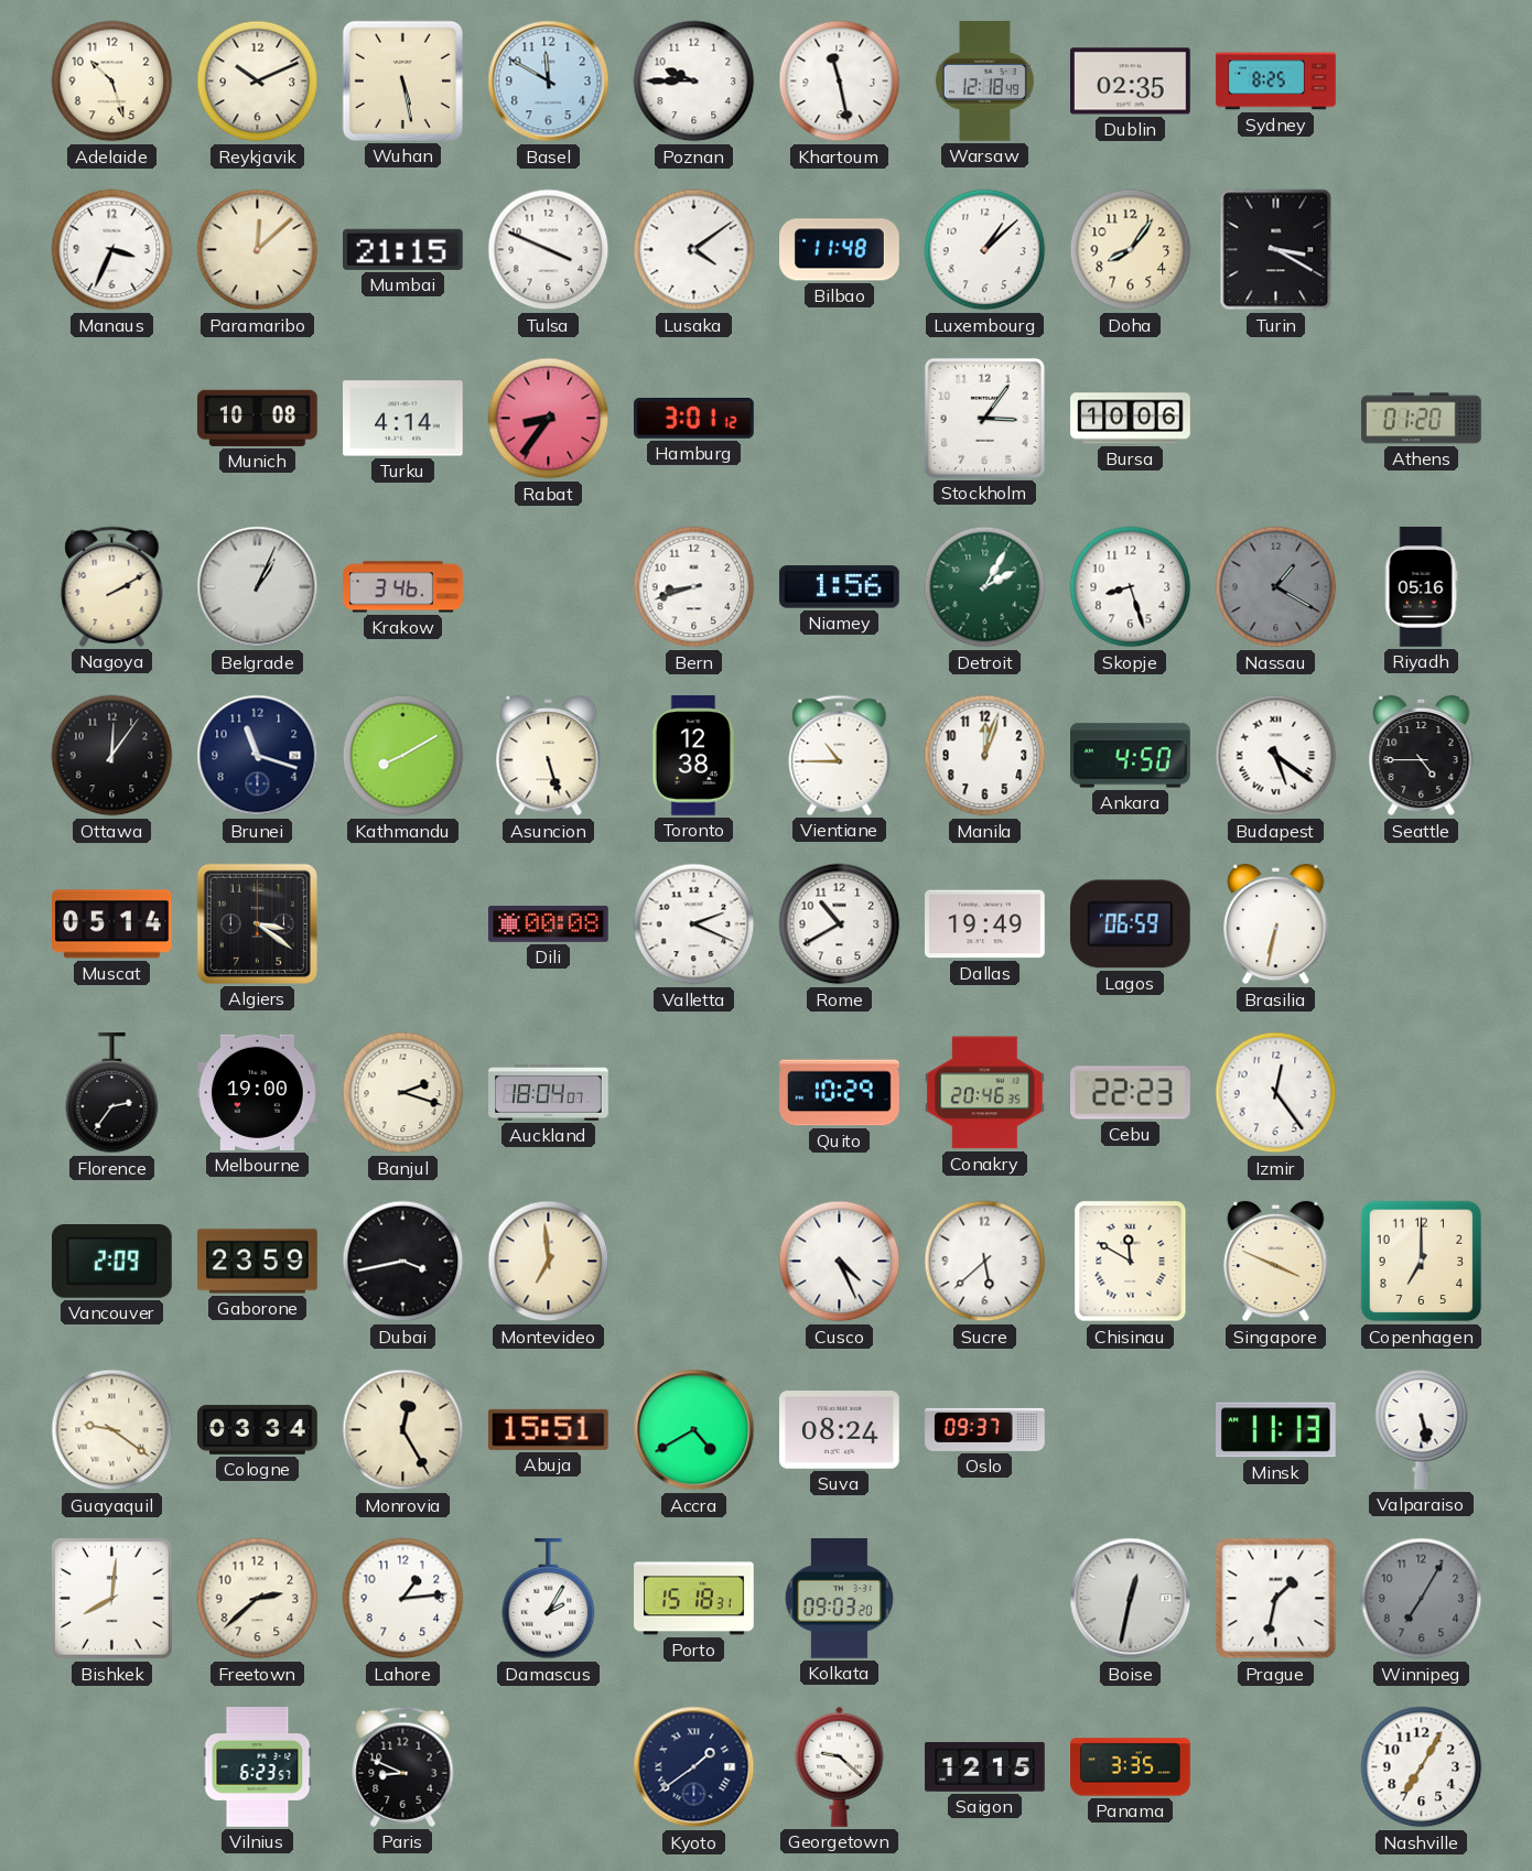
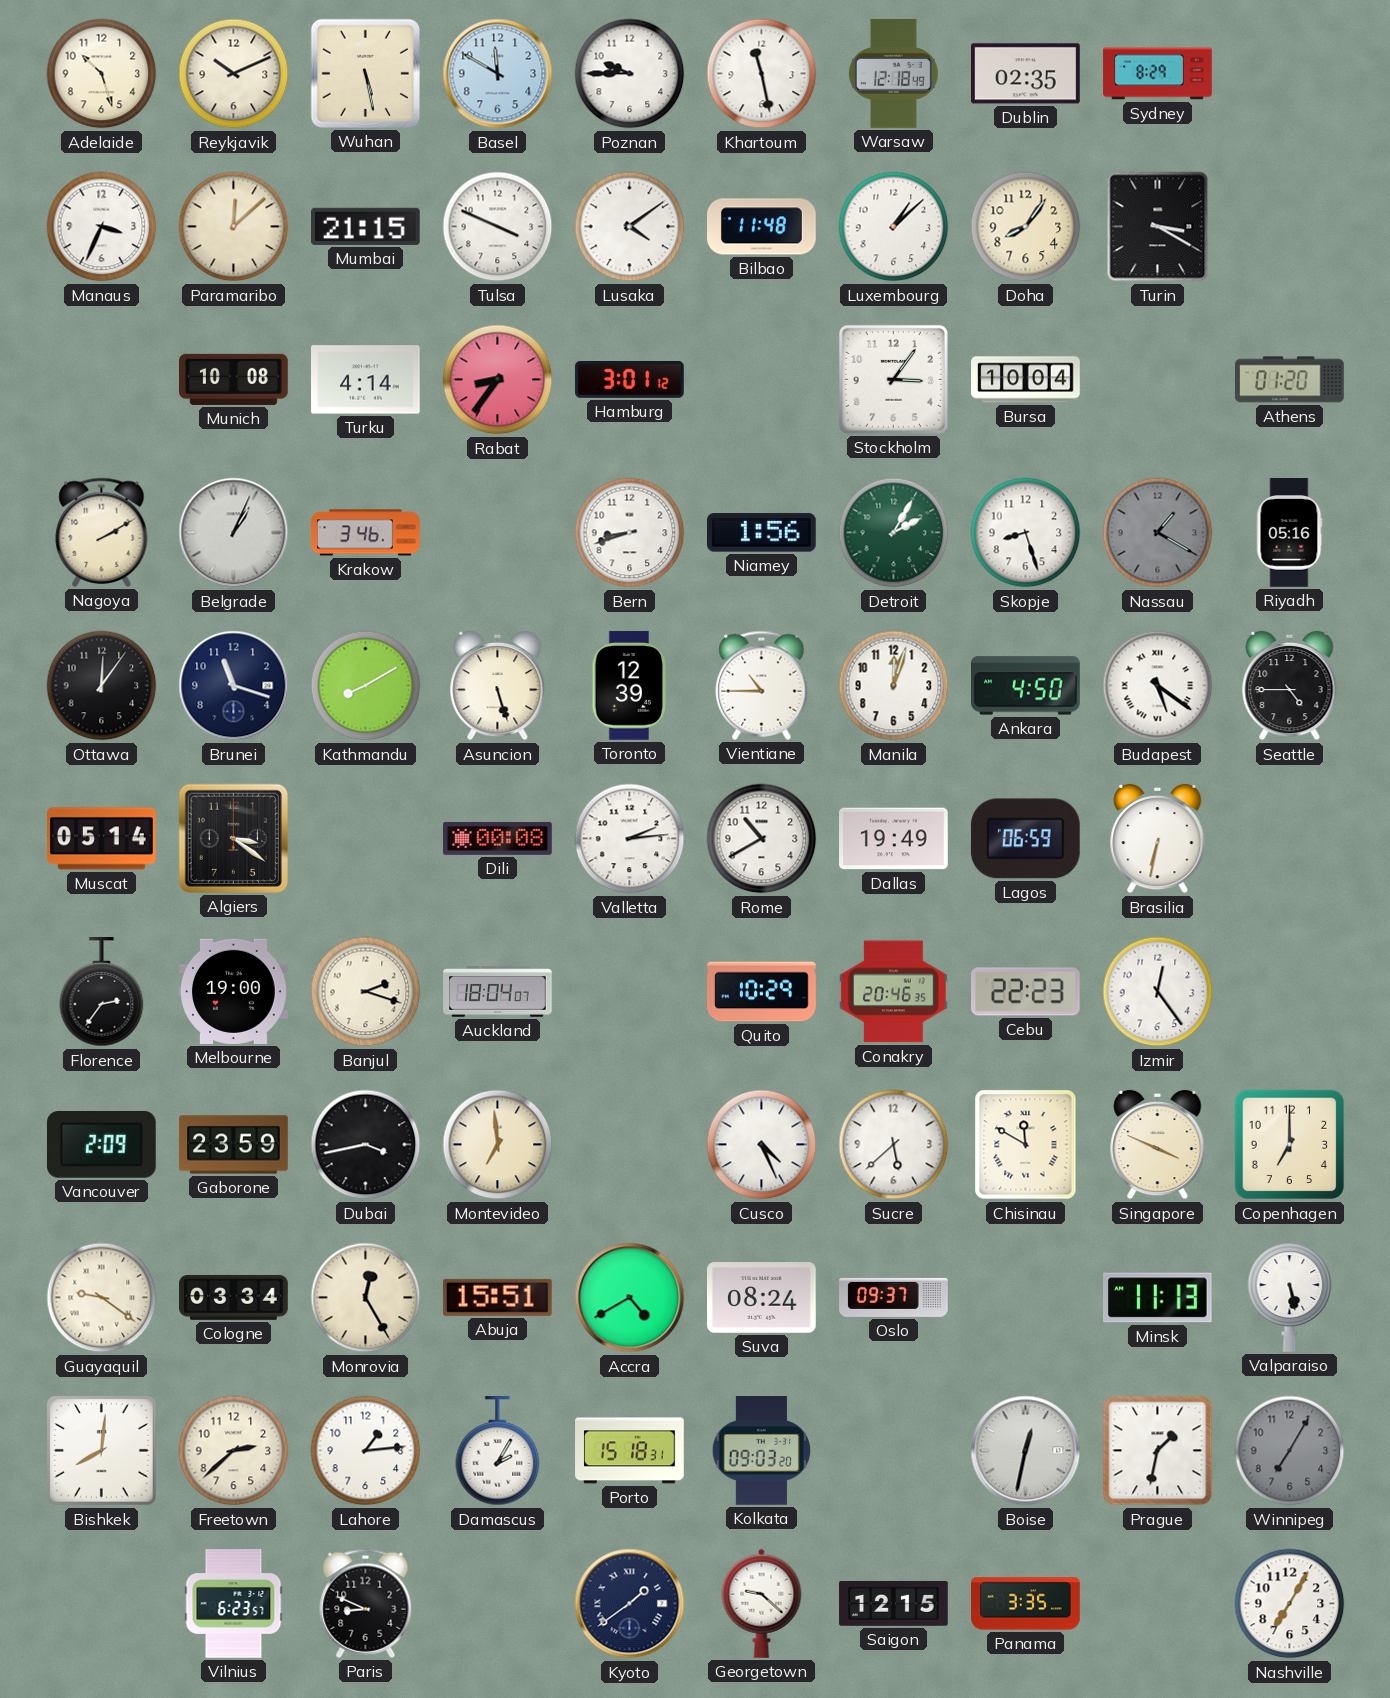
Sydney: 8:25 -> 8:29
Bursa: 10:06 -> 10:04
Toronto: 12:38 -> 12:39
Valletta: 2:19 -> 2:14
